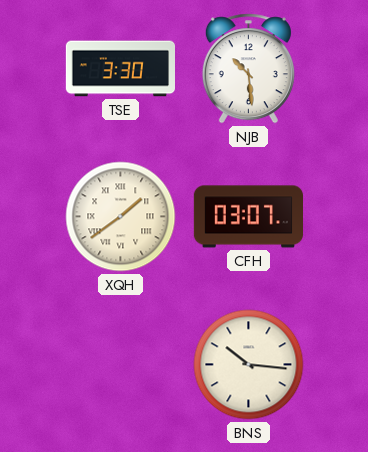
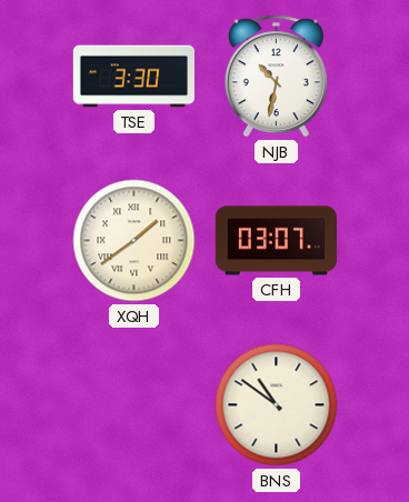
NJB: 10:29 -> 10:32
BNS: 10:16 -> 10:51
